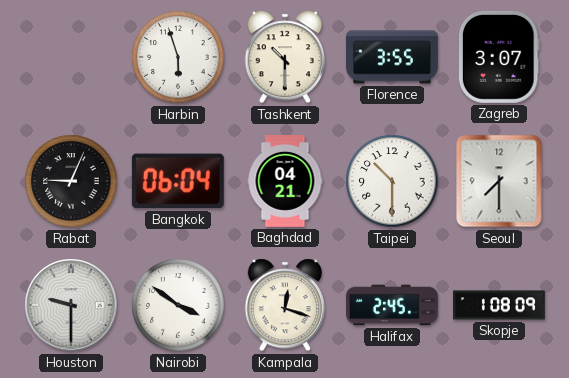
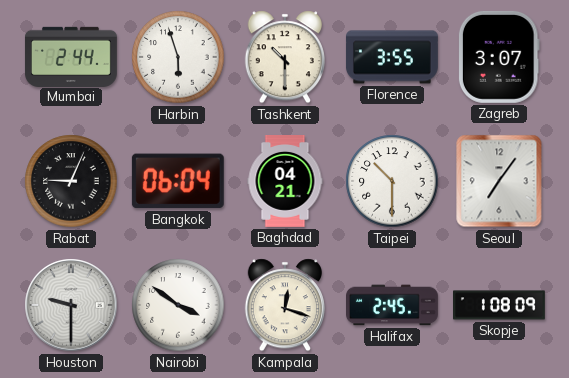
Mumbai: none -> 2:44
Seoul: 7:30 -> 7:06
